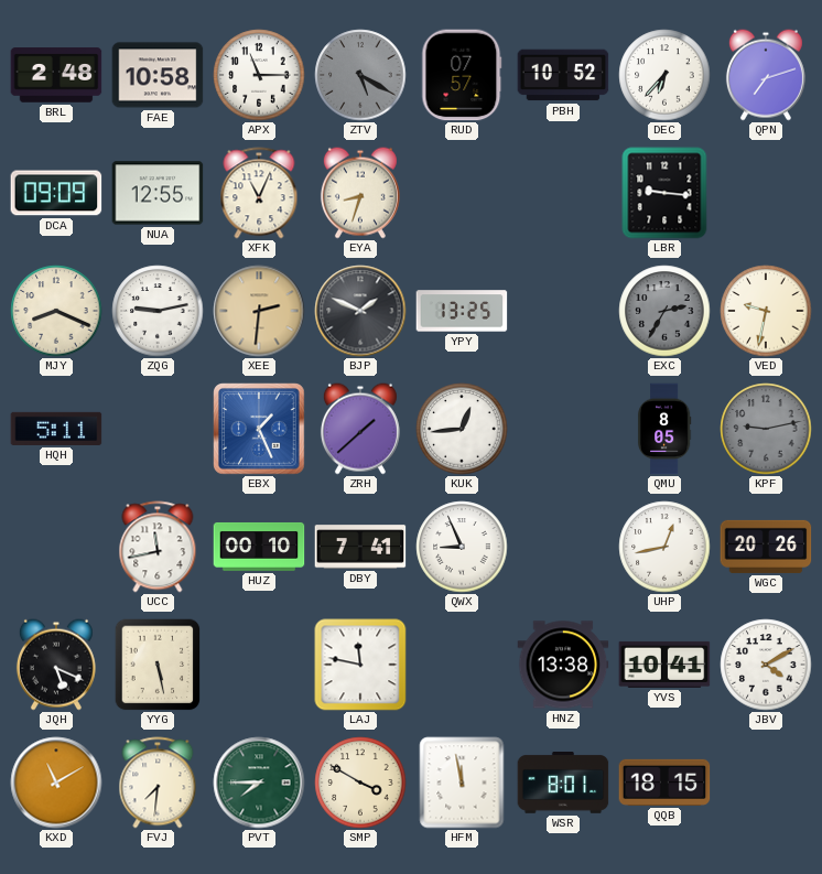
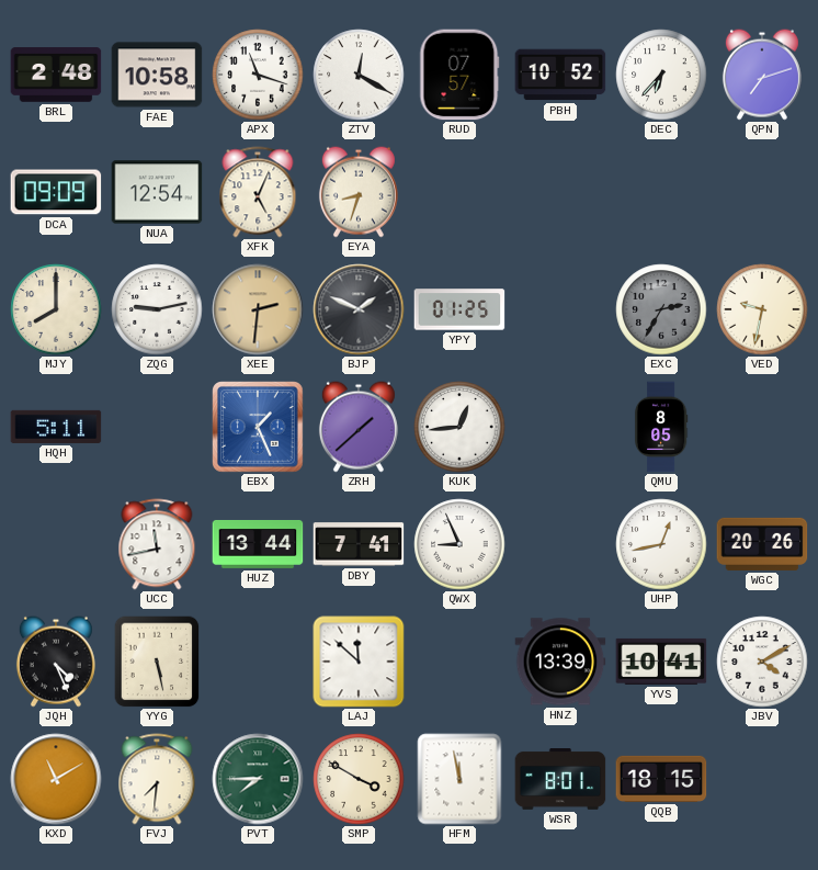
APX: 11:15 -> 11:18
ZTV: 5:20 -> 12:20
ZTV dial: grey -> white
NUA: 12:55 -> 12:54
XFK: 11:04 -> 5:04
LBR: 9:16 -> none
MJY: 8:19 -> 8:00
YPY: 13:25 -> 01:25
KPF: 9:13 -> none
HUZ: 00:10 -> 13:44
JQH: 5:19 -> 4:26
LAJ: 11:47 -> 11:52
HNZ: 13:38 -> 13:39
